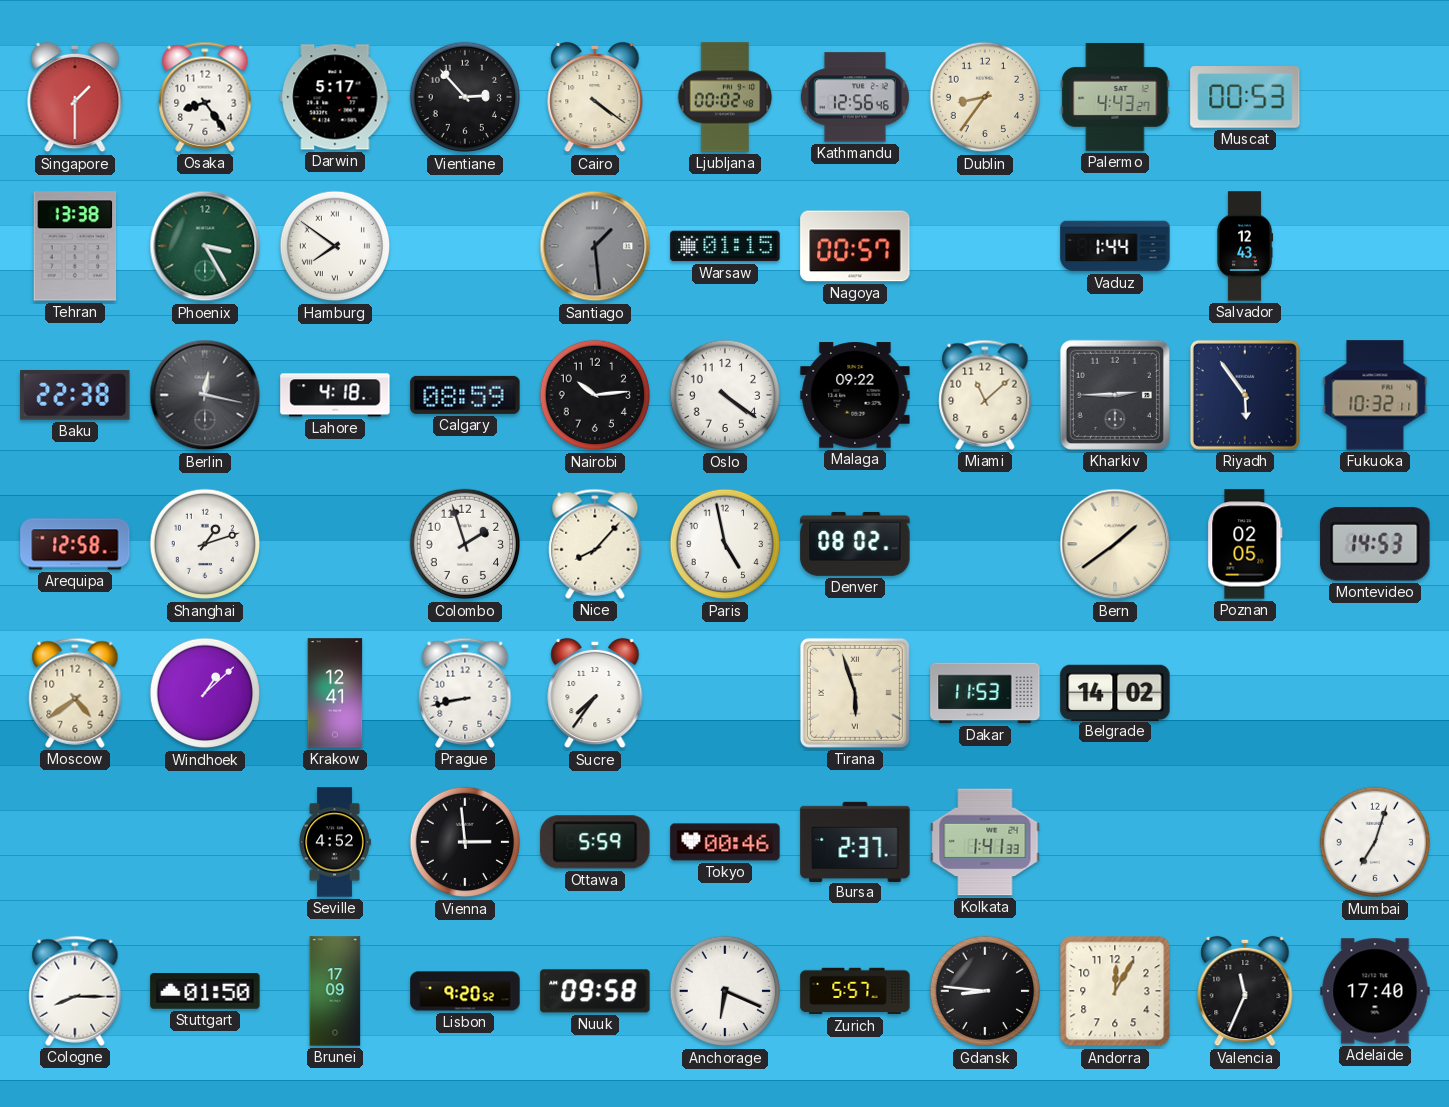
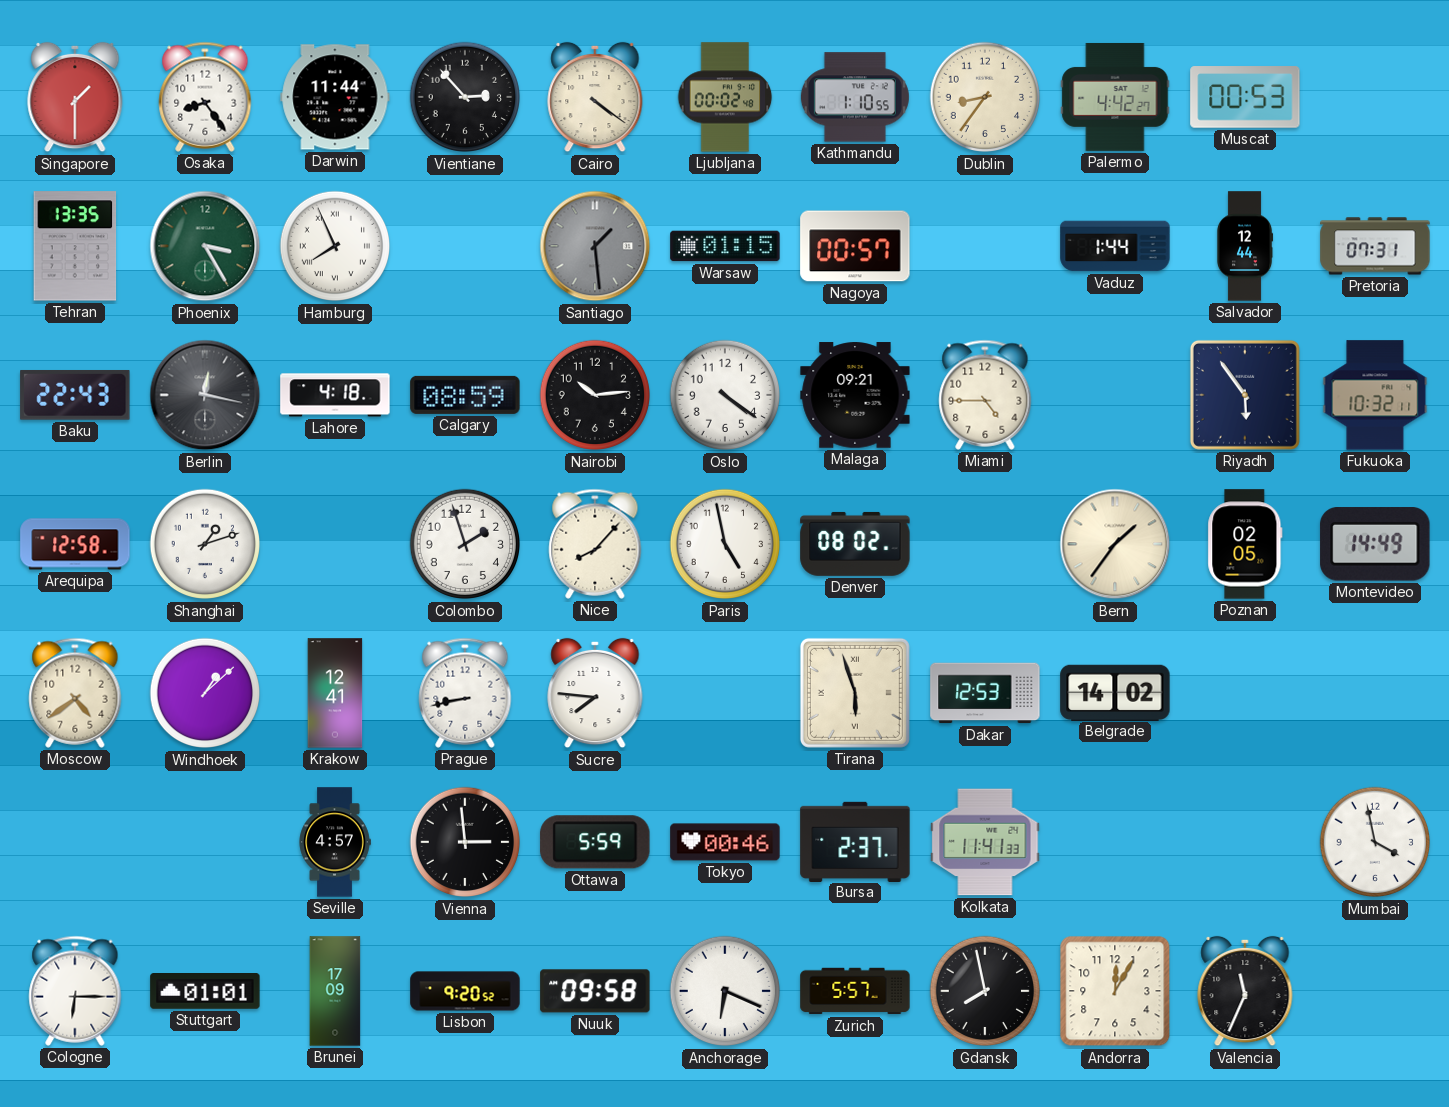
Darwin: 5:17 -> 11:44
Kathmandu: 12:56 -> 1:10
Palermo: 4:43 -> 4:42
Tehran: 13:38 -> 13:35
Hamburg: 7:51 -> 7:56
Salvador: 12:43 -> 12:44
Pretoria: none -> 07:31
Baku: 22:38 -> 22:43
Malaga: 09:22 -> 09:21
Miami: 11:08 -> 4:45
Kharkiv: 2:45 -> none
Bern: 1:39 -> 1:36
Montevideo: 14:53 -> 14:49
Sucre: 7:36 -> 7:46
Dakar: 11:53 -> 12:53
Seville: 4:52 -> 4:57
Kolkata: 1:41 -> 11:41
Mumbai: 7:03 -> 3:58
Cologne: 8:15 -> 6:15
Stuttgart: 01:50 -> 01:01
Gdansk: 8:46 -> 7:58
Adelaide: 17:40 -> none
